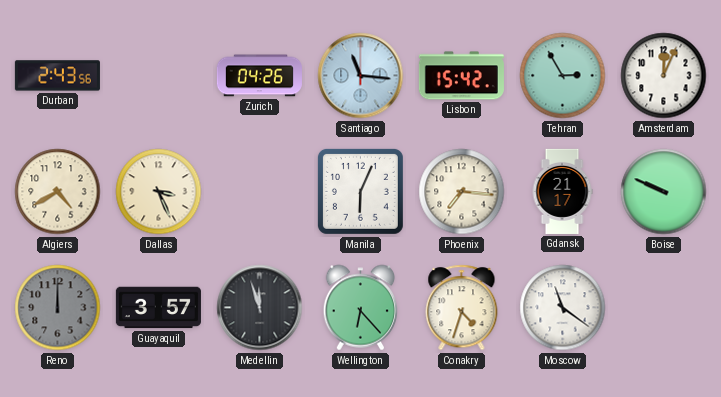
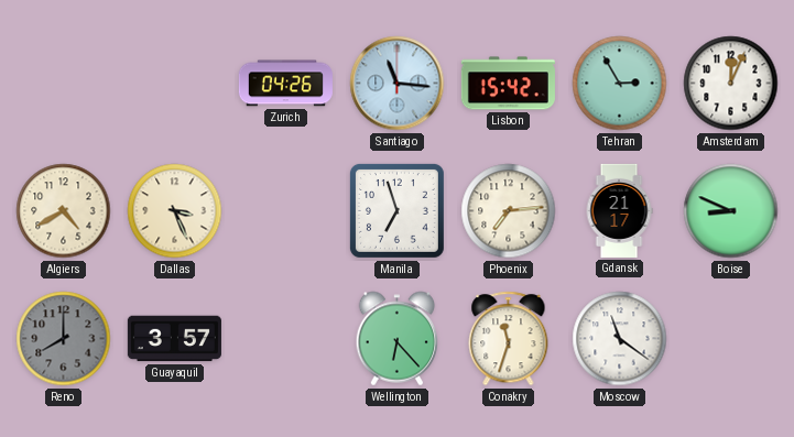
Durban: 2:43 -> none
Manila: 6:04 -> 6:57
Phoenix: 7:16 -> 7:14
Boise: 9:49 -> 8:49
Reno: 12:00 -> 8:00
Medellin: 11:57 -> none
Conakry: 4:33 -> 11:33
